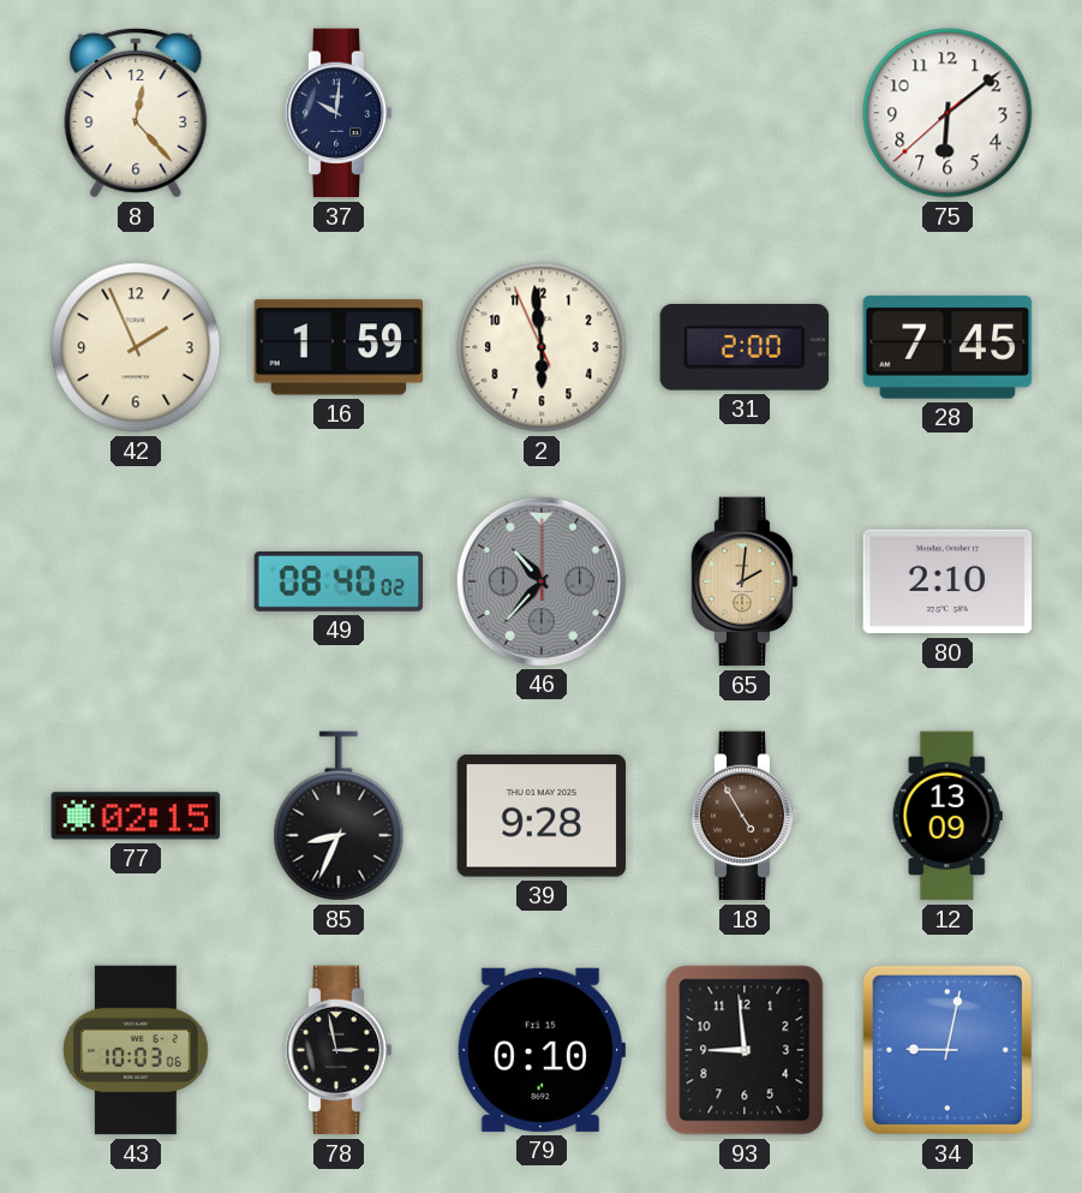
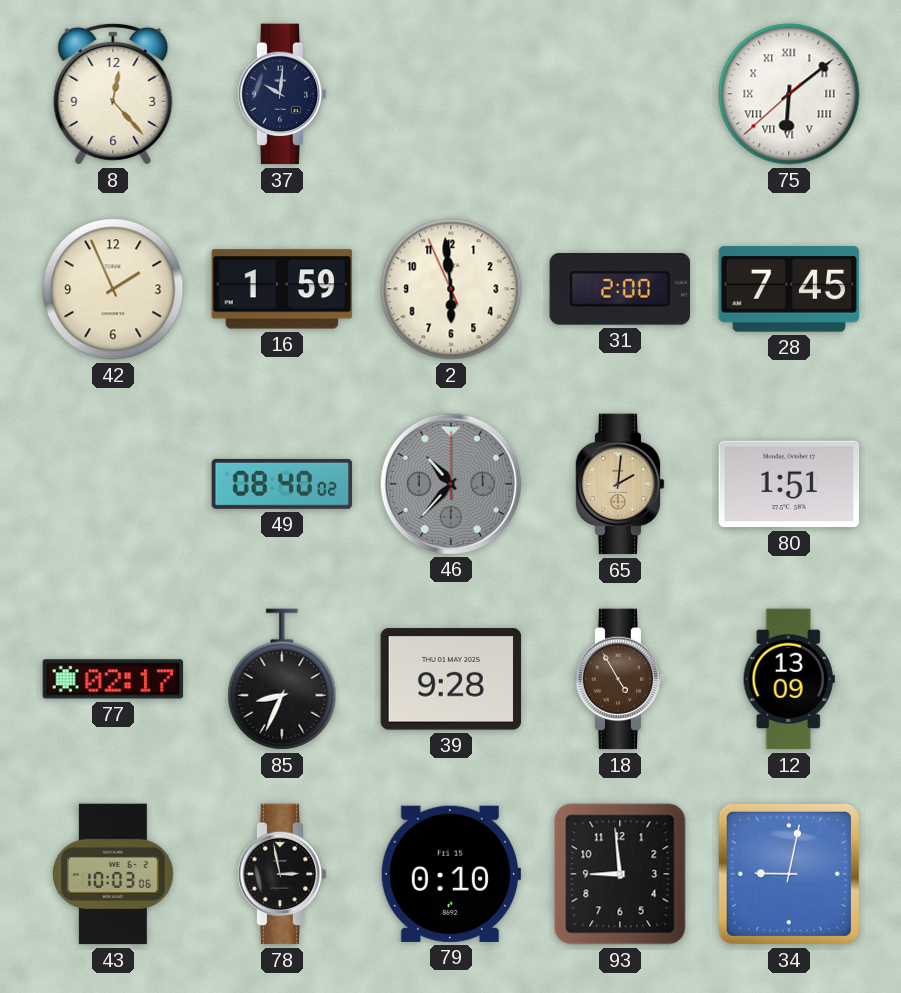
75 numerals: Arabic -> Roman
80: 2:10 -> 1:51
77: 02:15 -> 02:17
